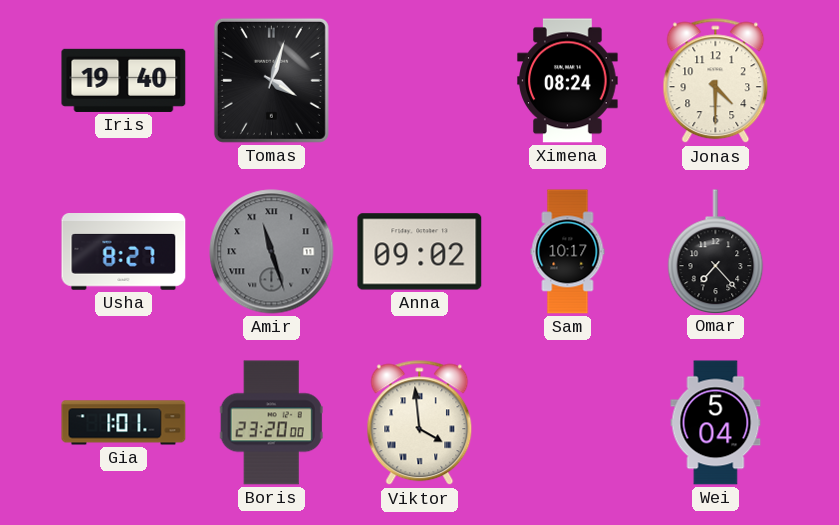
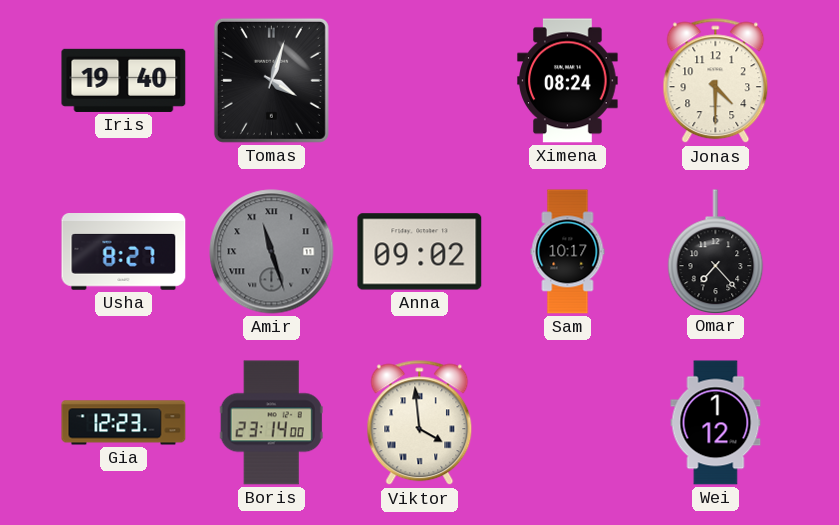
Gia: 1:01 -> 12:23
Boris: 23:20 -> 23:14
Wei: 5:04 -> 1:12
